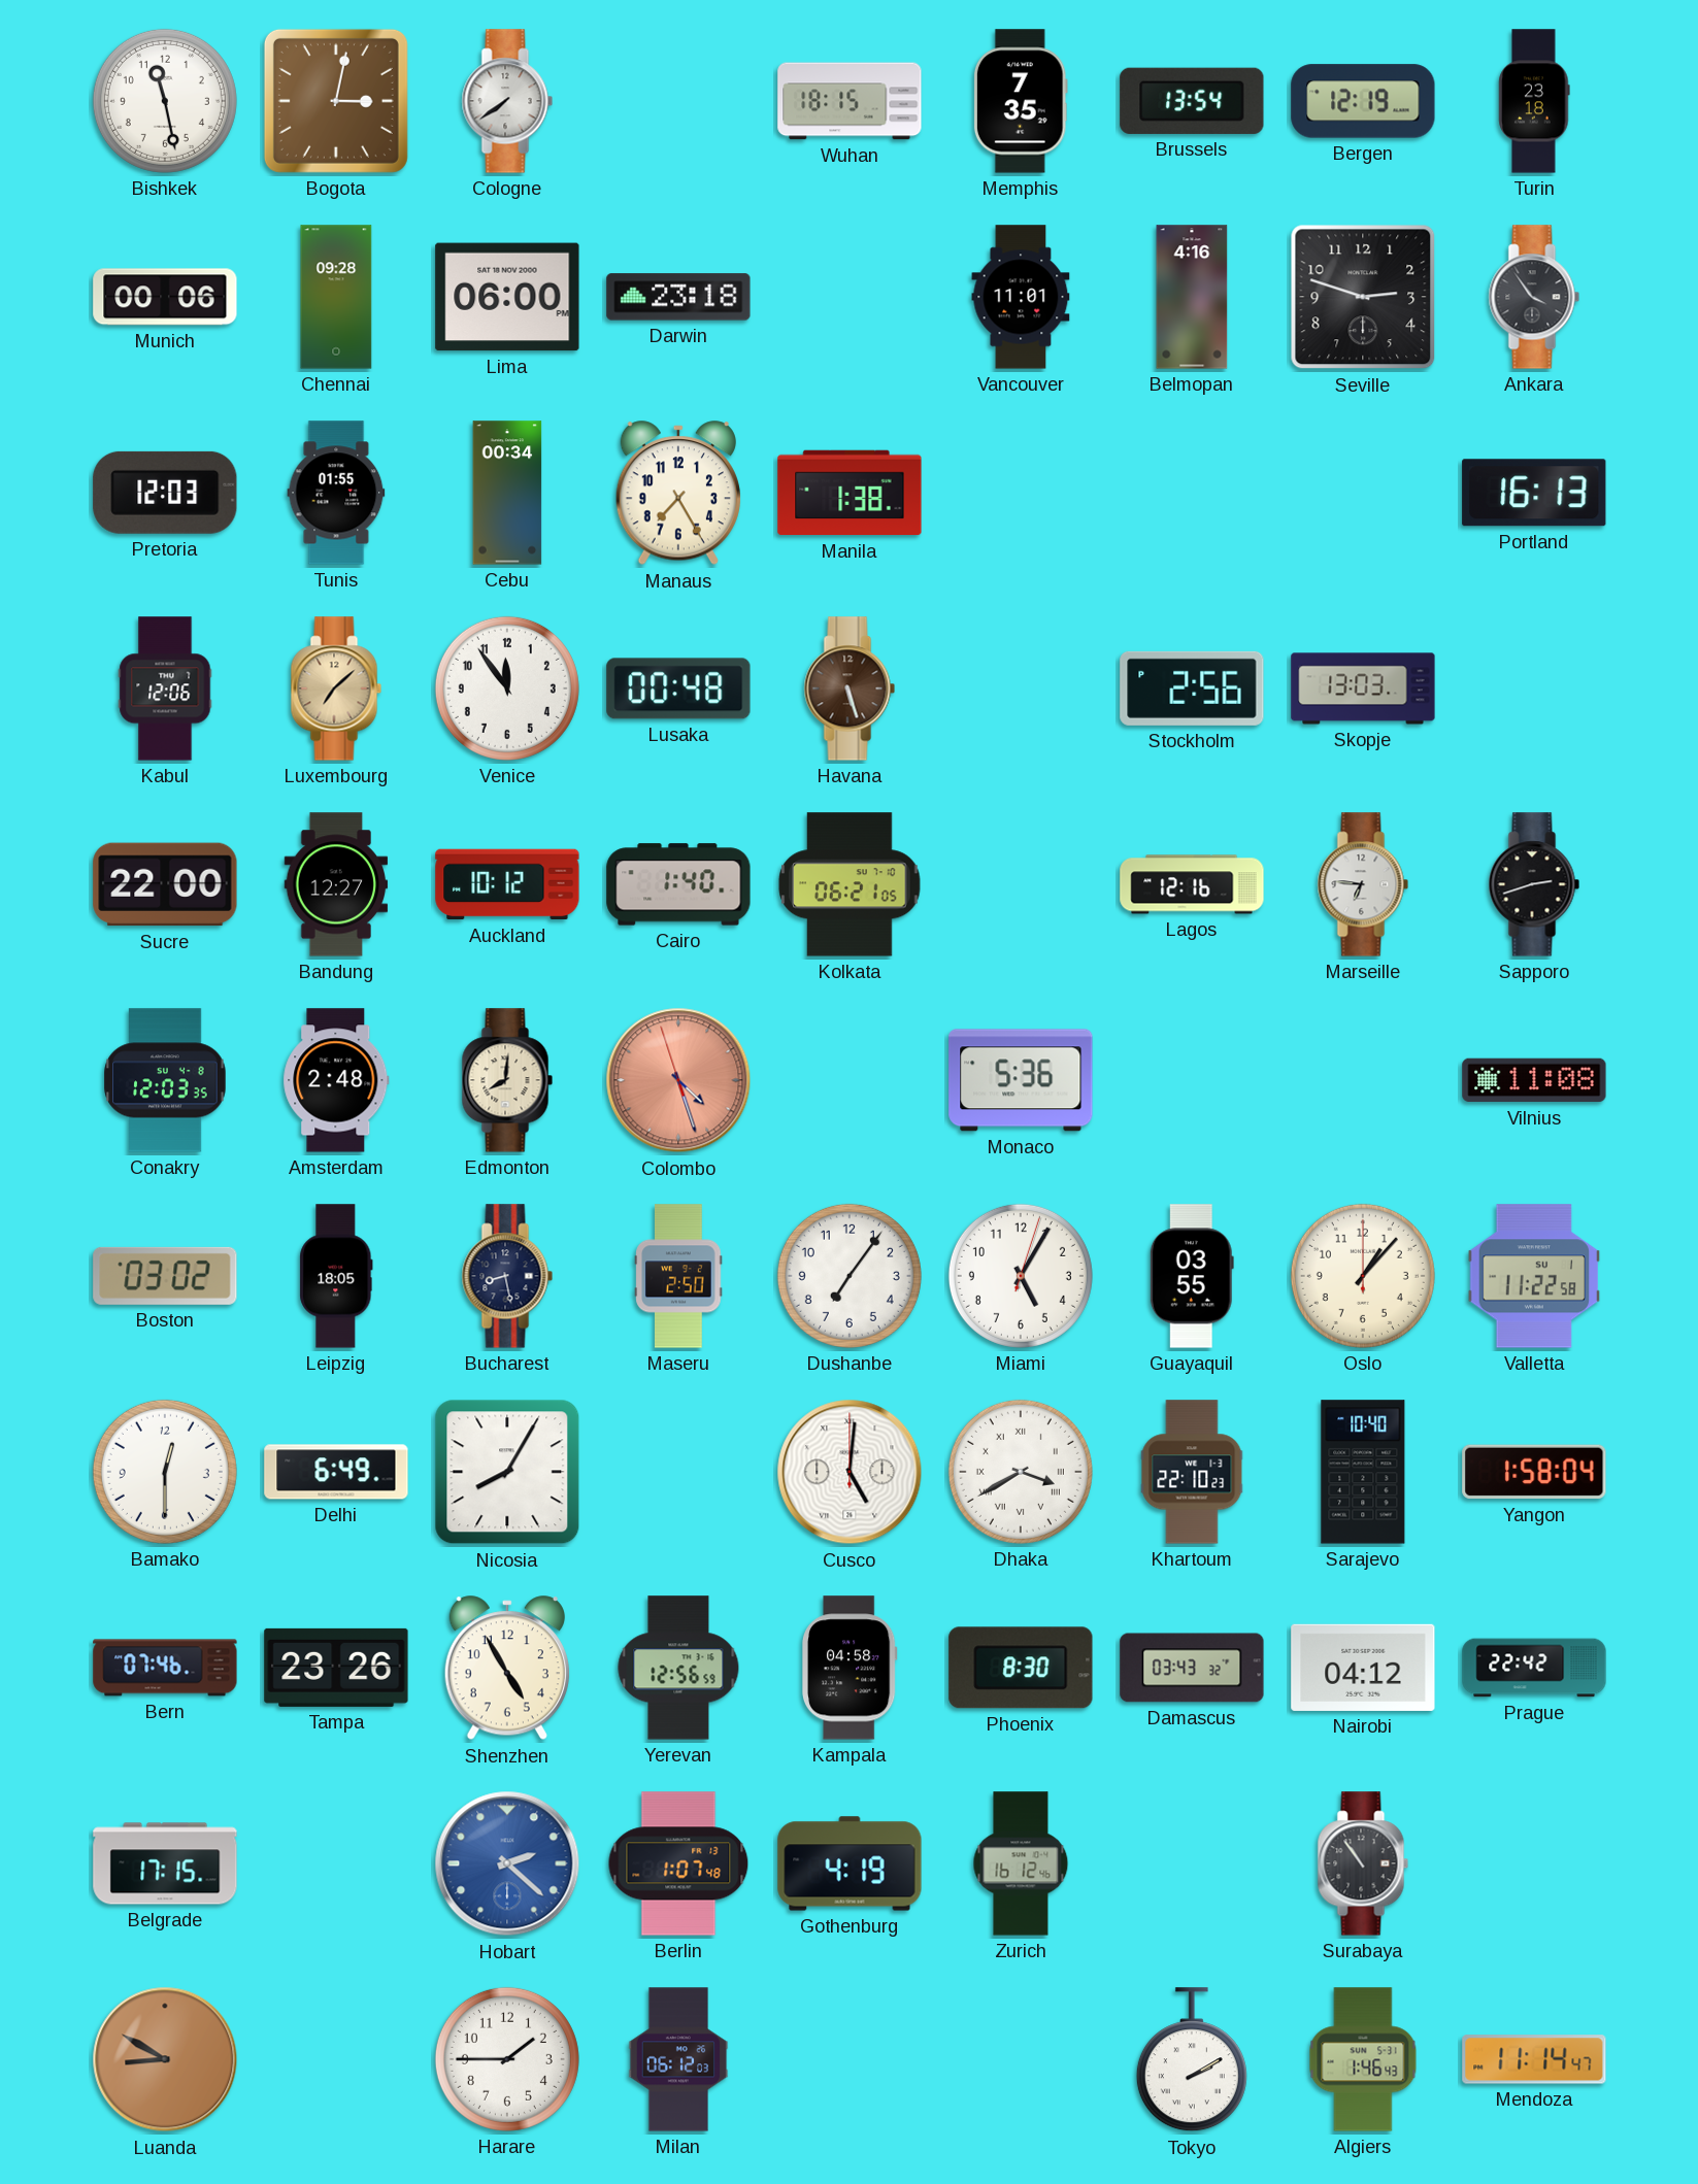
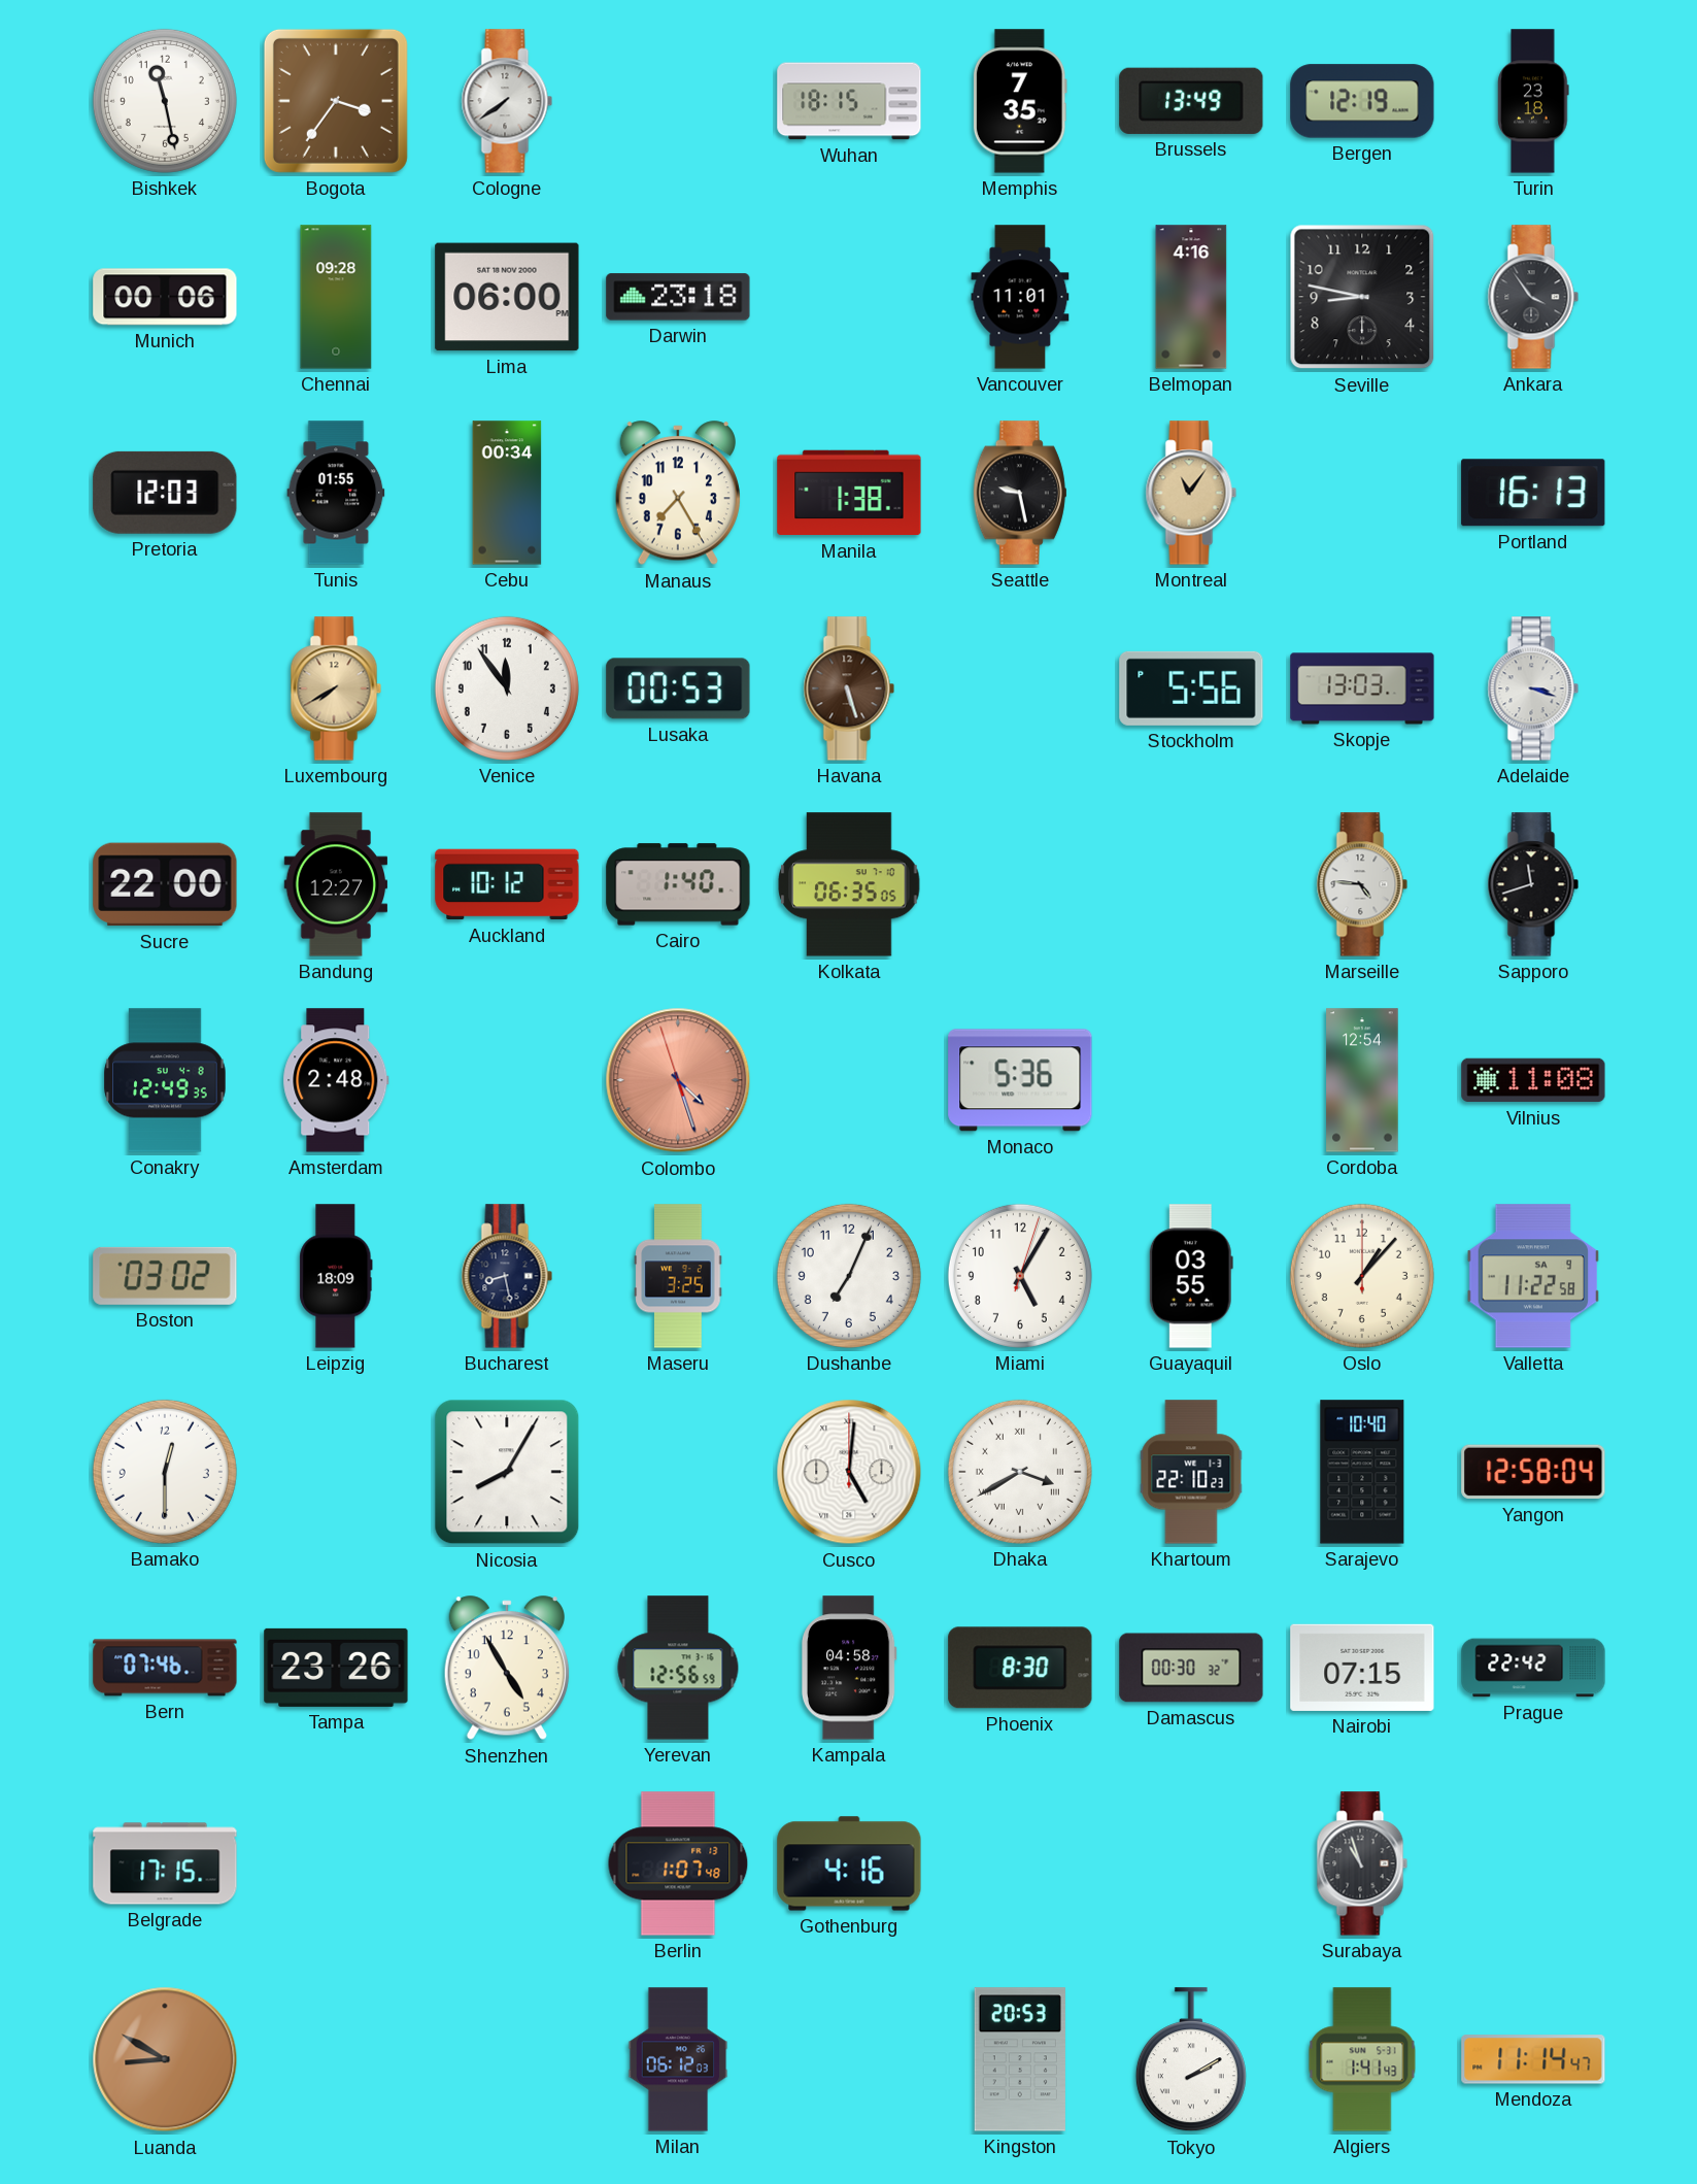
Bogota: 3:02 -> 3:36
Brussels: 13:54 -> 13:49
Seville: 2:48 -> 8:47
Seattle: none -> 9:28
Montreal: none -> 11:06
Kabul: 12:06 -> none
Luxembourg: 7:08 -> 7:40
Lusaka: 00:48 -> 00:53
Stockholm: 2:56 -> 5:56
Adelaide: none -> 3:18
Kolkata: 06:21 -> 06:35
Lagos: 12:16 -> none
Marseille: 6:46 -> 4:46
Sapporo: 2:42 -> 11:42
Conakry: 12:03 -> 12:49
Edmonton: 8:01 -> none
Cordoba: none -> 12:54
Leipzig: 18:05 -> 18:09
Maseru: 2:50 -> 3:25
Dushanbe: 7:06 -> 7:04
Valletta date: SU 1 -> SA 9
Delhi: 6:49 -> none
Yangon: 1:58 -> 12:58
Damascus: 03:43 -> 00:30
Nairobi: 04:12 -> 07:15
Hobart: 2:22 -> none
Gothenburg: 4:19 -> 4:16
Zurich: 16:12 -> none
Surabaya: 10:54 -> 10:57
Harare: 1:45 -> none
Kingston: none -> 20:53
Algiers: 1:46 -> 1:41
